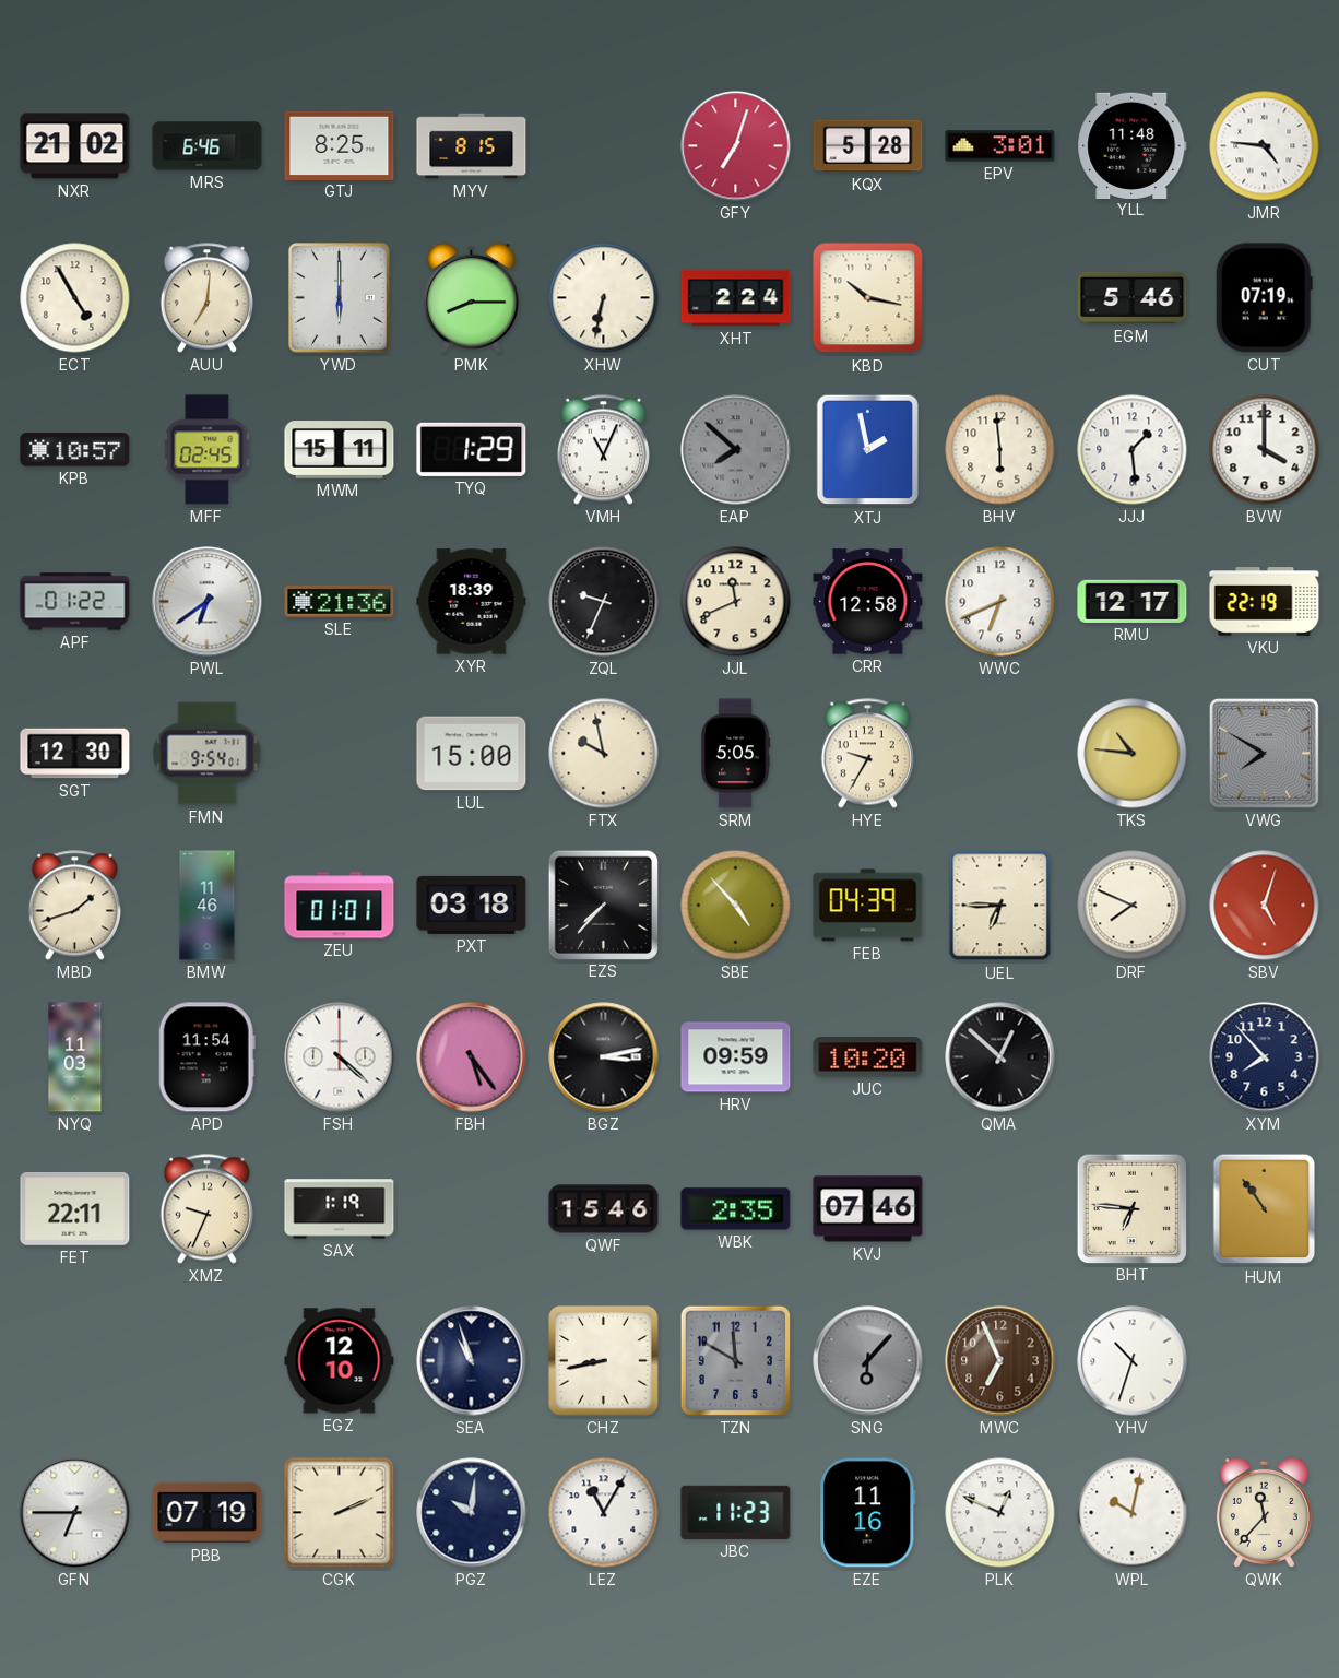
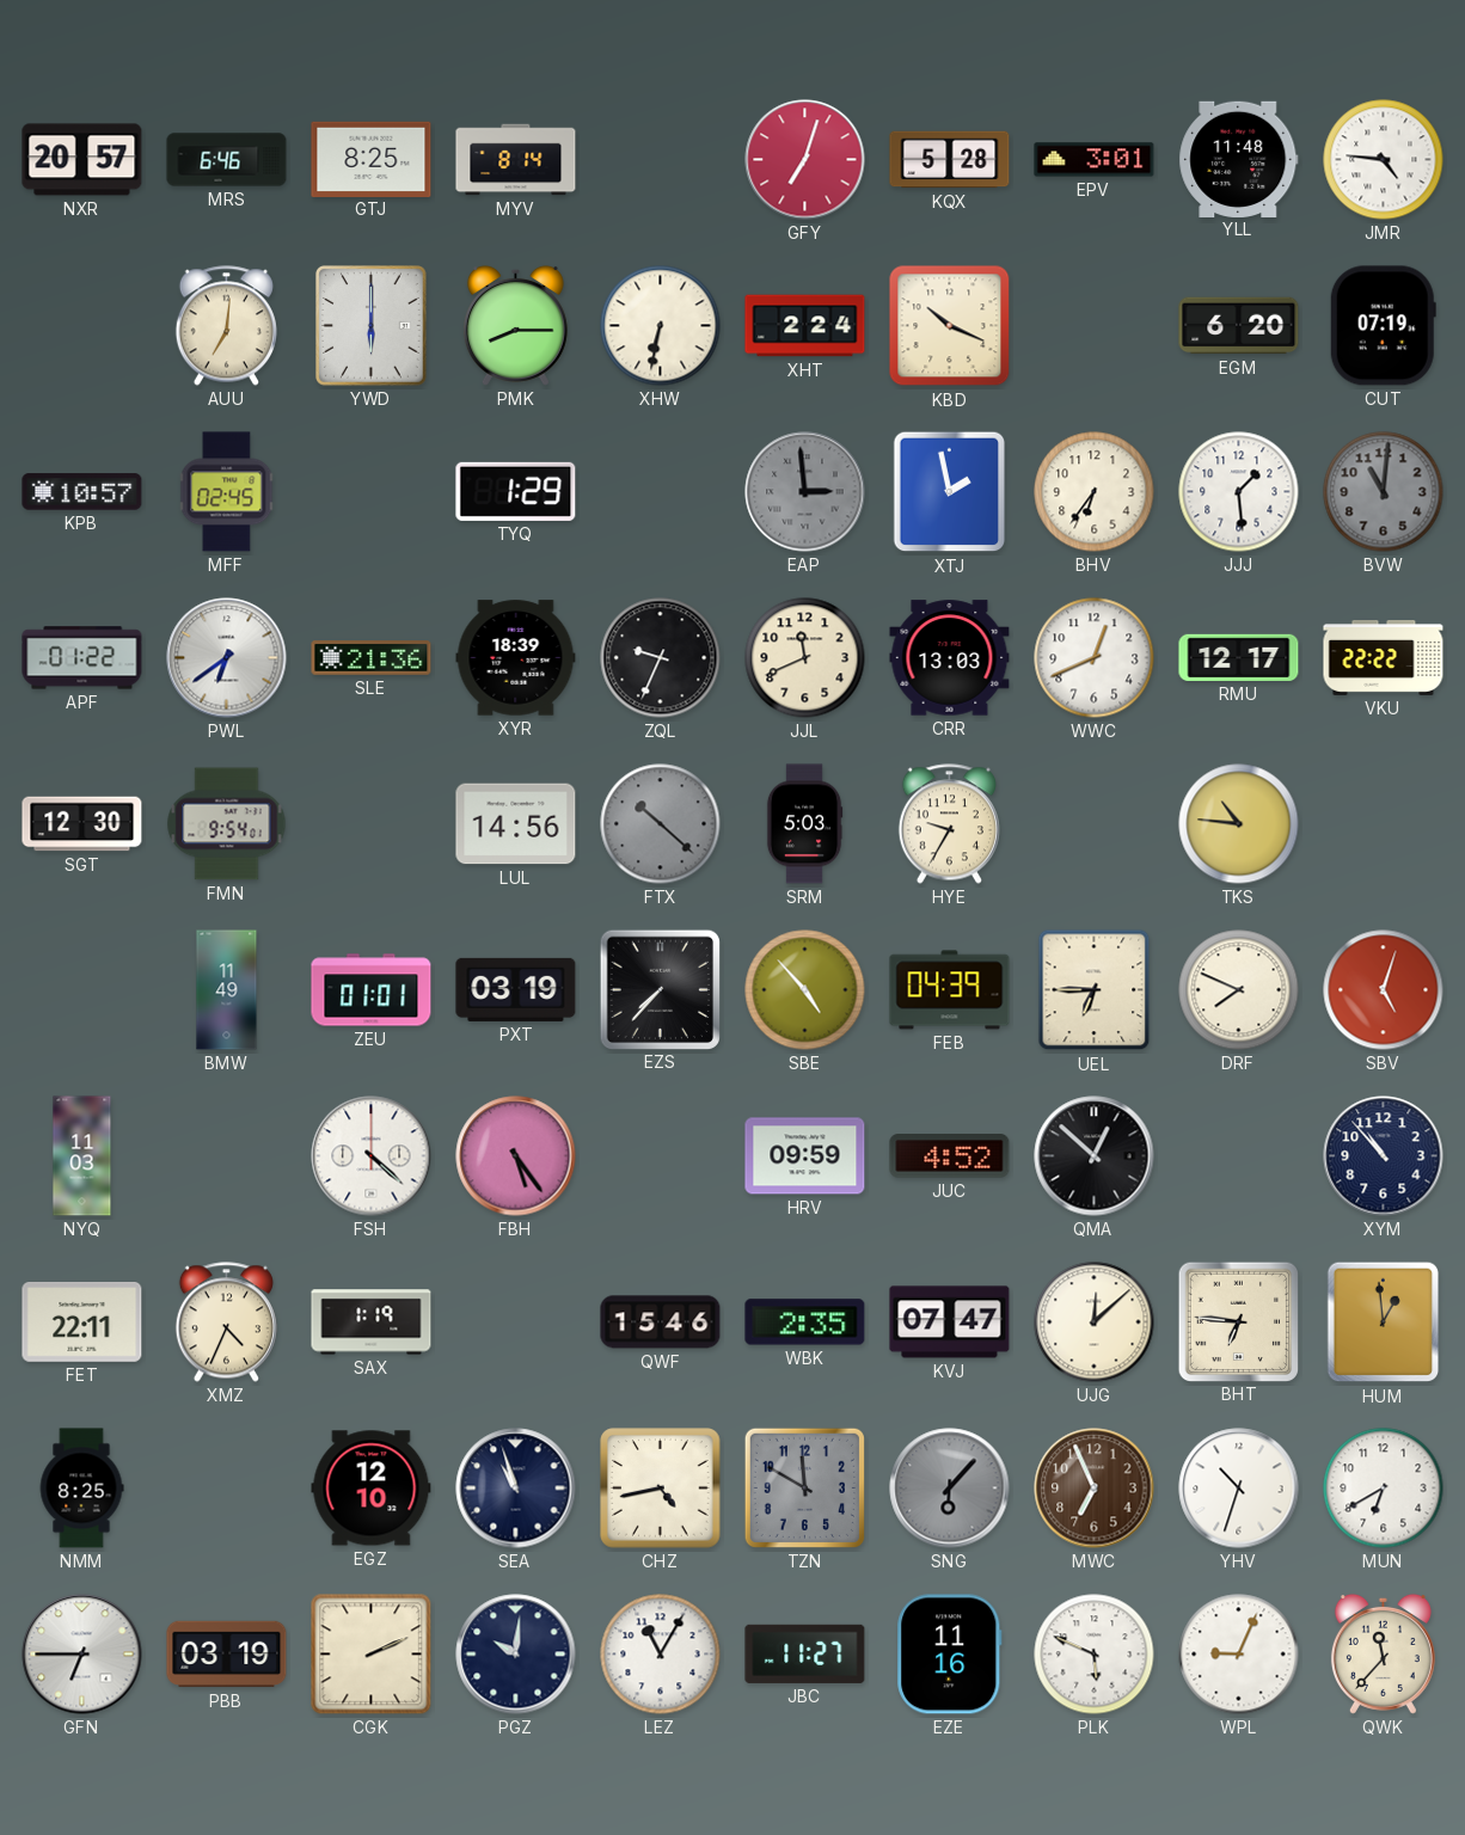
NXR: 21:02 -> 20:57
MYV: 8:15 -> 8:14
ECT: 4:55 -> none
KBD: 10:17 -> 10:19
EGM: 5:46 -> 6:20
MWM: 15:11 -> none
VMH: 11:04 -> none
EAP: 7:52 -> 2:59
BHV: 5:59 -> 6:36
BVW: 4:00 -> 11:01
BVW dial: white -> grey
CRR: 12:58 -> 13:03
WWC: 6:41 -> 12:41
VKU: 22:19 -> 22:22
LUL: 15:00 -> 14:56
FTX: 9:58 -> 10:22
FTX dial: cream -> grey
SRM: 5:05 -> 5:03
VWG: 7:50 -> none
MBD: 1:42 -> none
BMW: 11:46 -> 11:49
PXT: 03:18 -> 03:19
APD: 11:54 -> none
BGZ: 3:13 -> none
JUC: 10:20 -> 4:52
XYM: 7:53 -> 10:53
XMZ: 9:34 -> 4:34
KVJ: 07:46 -> 07:47
UJG: none -> 12:08
HUM: 10:54 -> 12:59
NMM: none -> 8:25
CHZ: 8:43 -> 4:43
MUN: none -> 6:40
PBB: 07:19 -> 03:19
JBC: 11:23 -> 11:27
PLK: 12:49 -> 5:49
WPL: 10:02 -> 9:04
